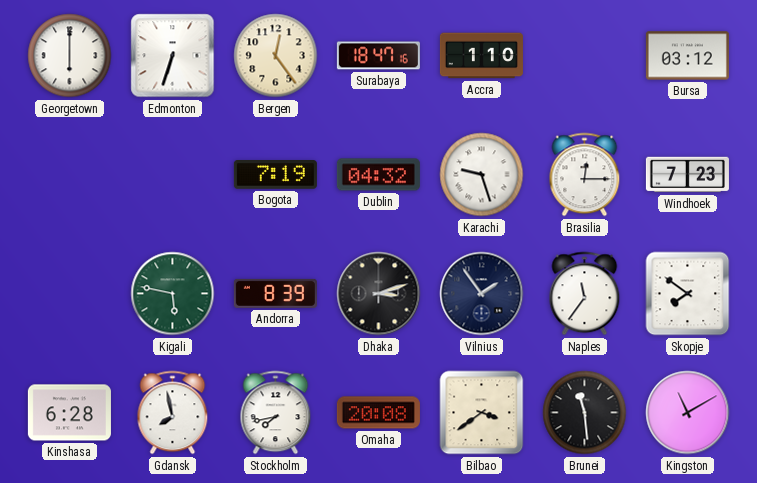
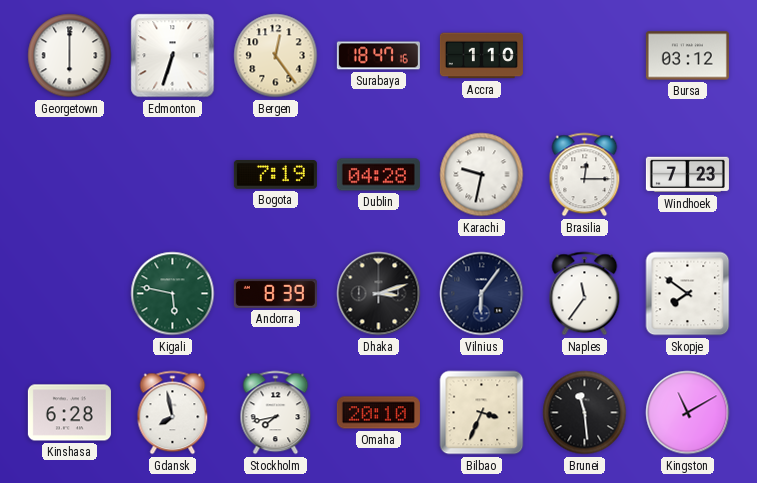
Dublin: 04:32 -> 04:28
Karachi: 9:27 -> 9:32
Vilnius: 1:54 -> 6:06
Omaha: 20:08 -> 20:10
Bilbao: 3:39 -> 3:34
